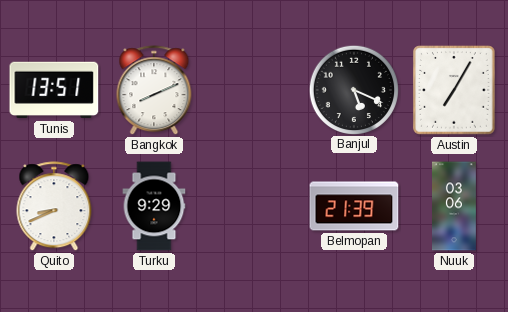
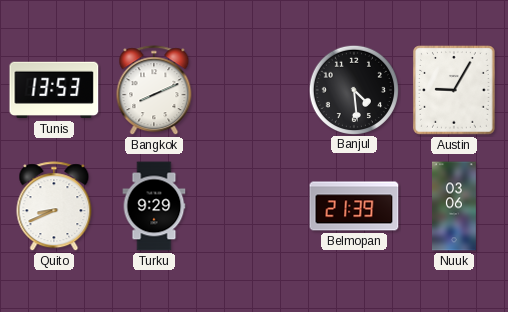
Tunis: 13:51 -> 13:53
Banjul: 5:19 -> 4:29
Austin: 7:05 -> 9:05
